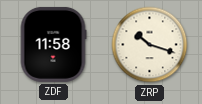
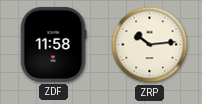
ZRP: 10:18 -> 10:14
